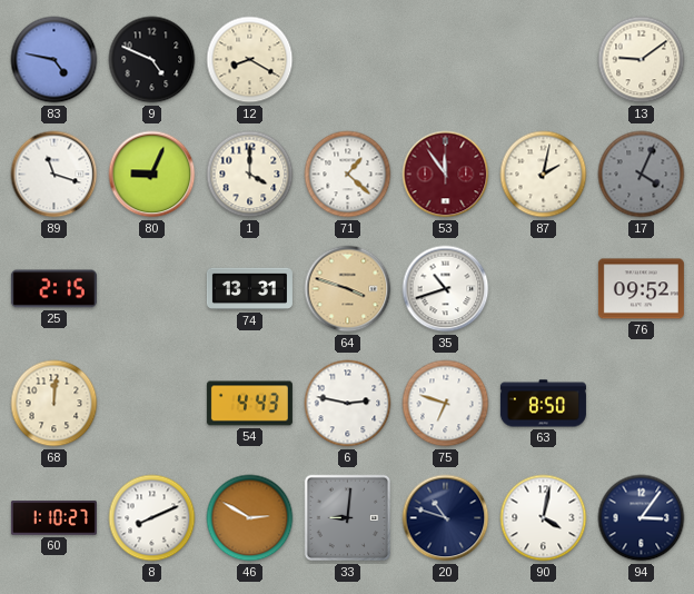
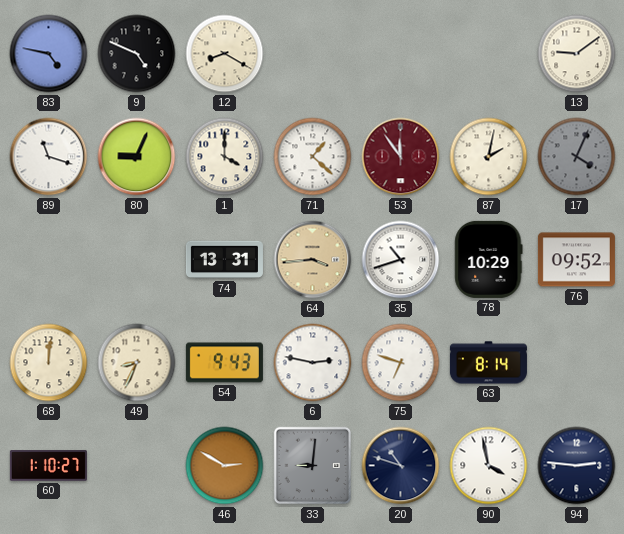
25: 2:15 -> none
64: 3:48 -> 3:44
78: none -> 10:29
49: none -> 8:34
54: 4:43 -> 9:43
63: 8:50 -> 8:14
8: 8:11 -> none
90: 4:02 -> 3:58
94: 3:06 -> 2:46
